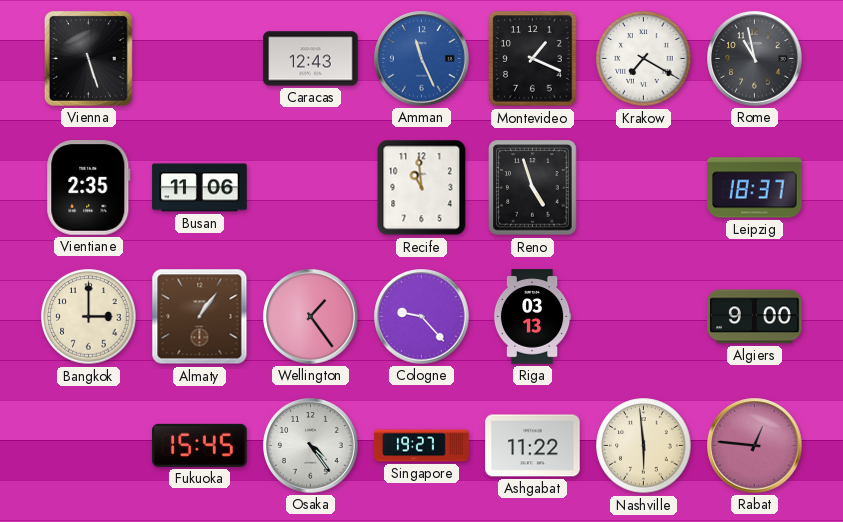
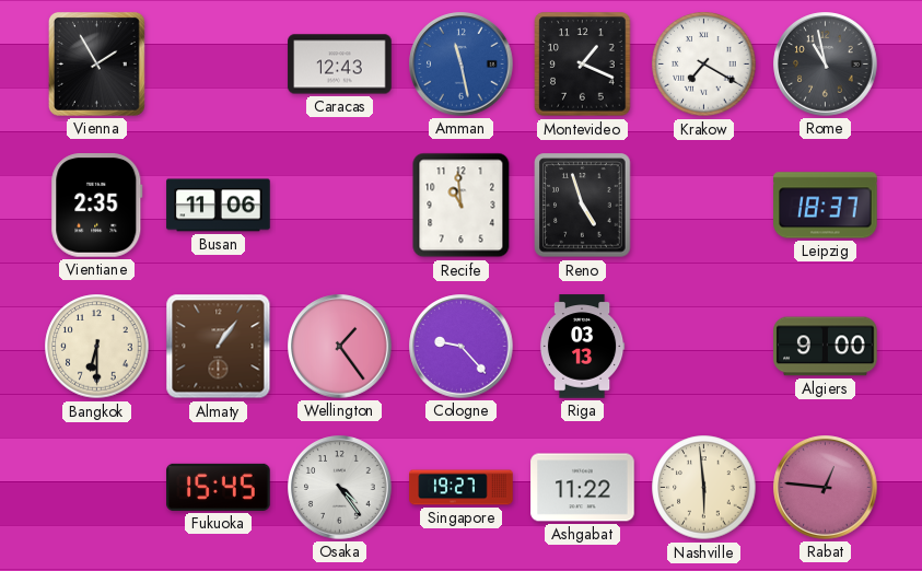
Vienna: 5:27 -> 1:55
Amman: 11:26 -> 11:28
Bangkok: 3:00 -> 6:30
